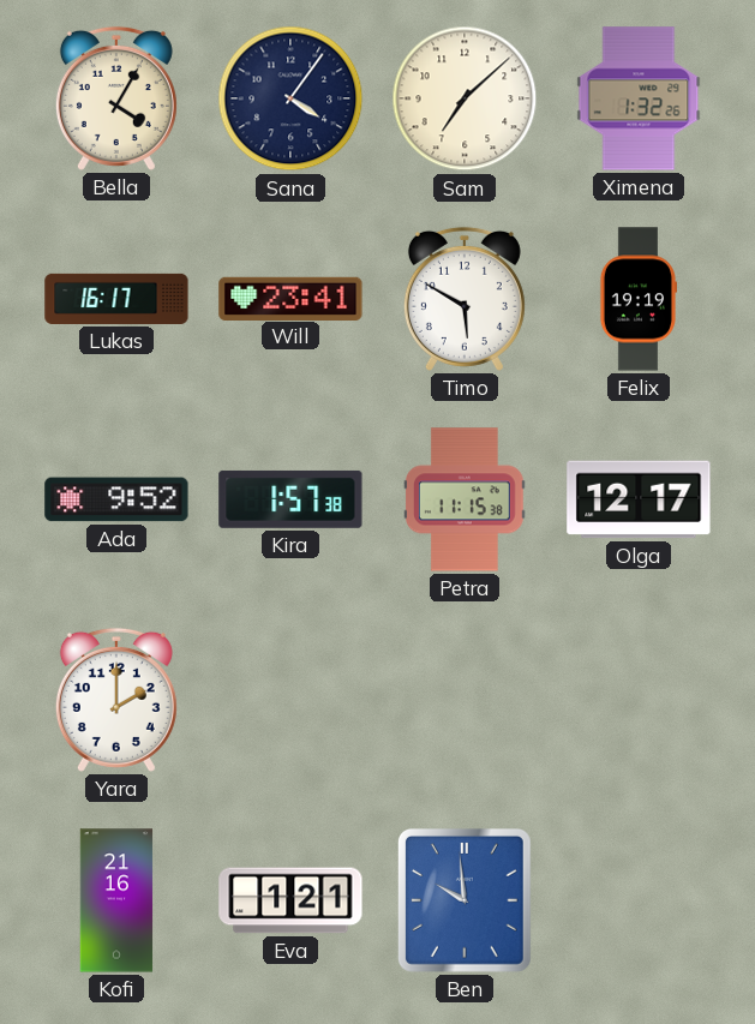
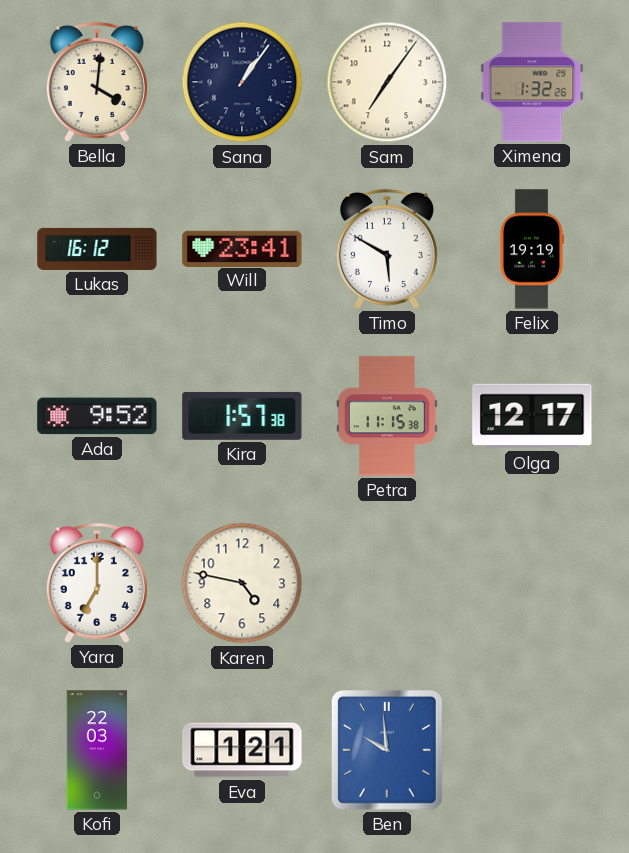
Bella: 4:05 -> 4:01
Sana: 4:06 -> 1:06
Sam: 7:08 -> 7:06
Lukas: 16:17 -> 16:12
Yara: 2:00 -> 7:00
Karen: none -> 4:47
Kofi: 21:16 -> 22:03
